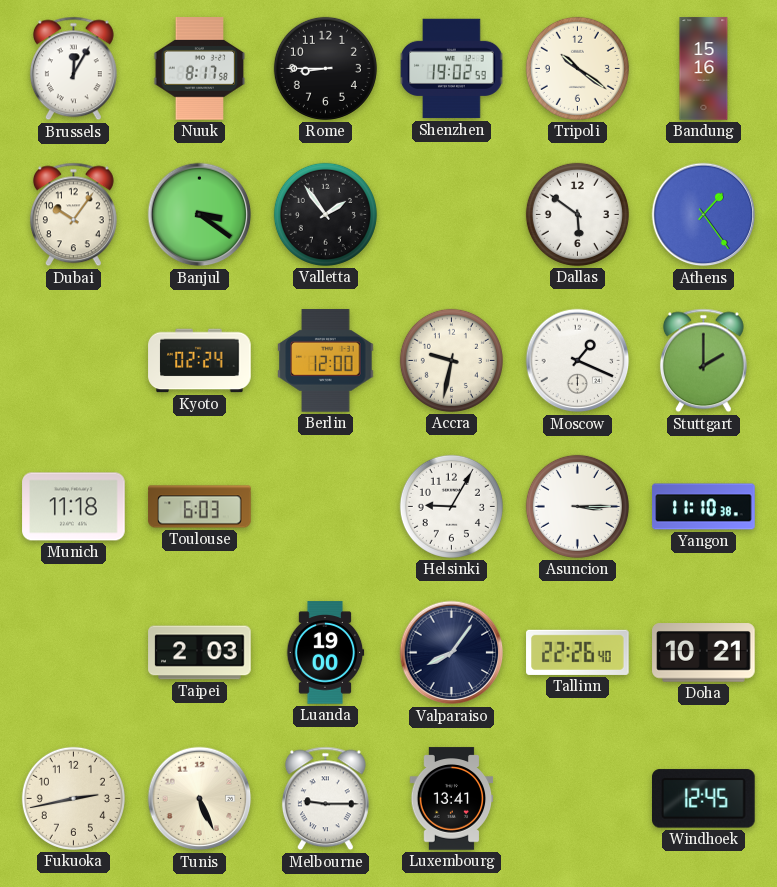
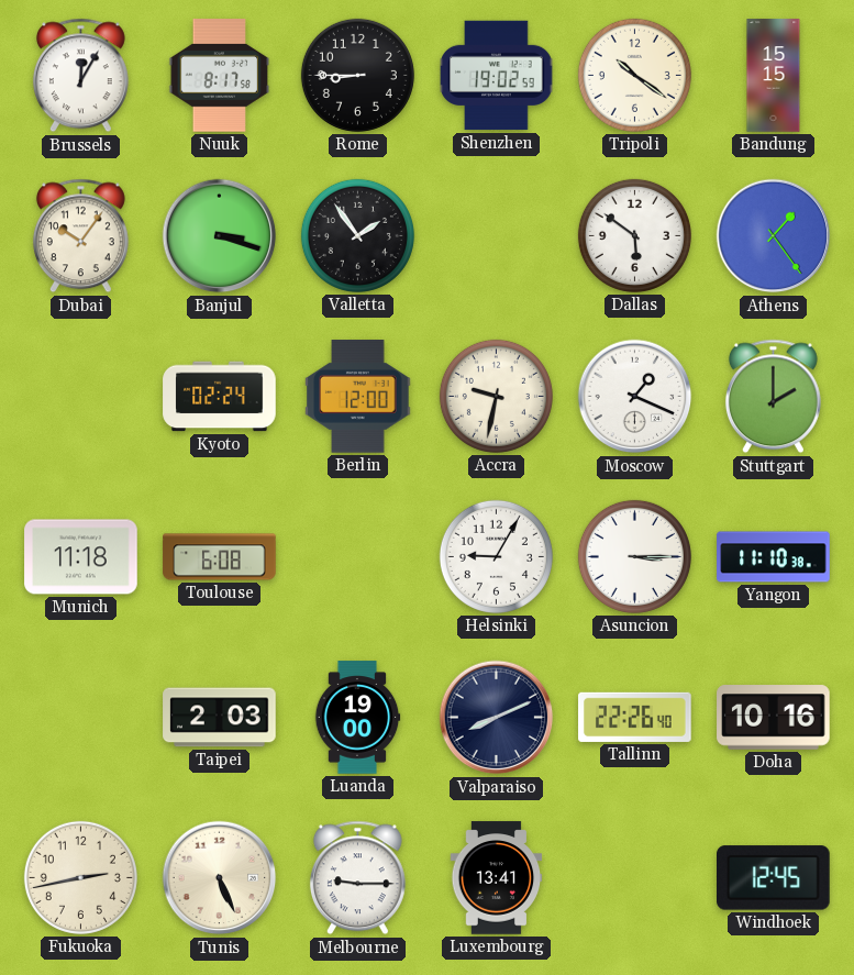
Bandung: 15:16 -> 15:15
Banjul: 3:21 -> 3:18
Toulouse: 6:03 -> 6:08
Valparaiso: 8:06 -> 8:11
Doha: 10:21 -> 10:16
